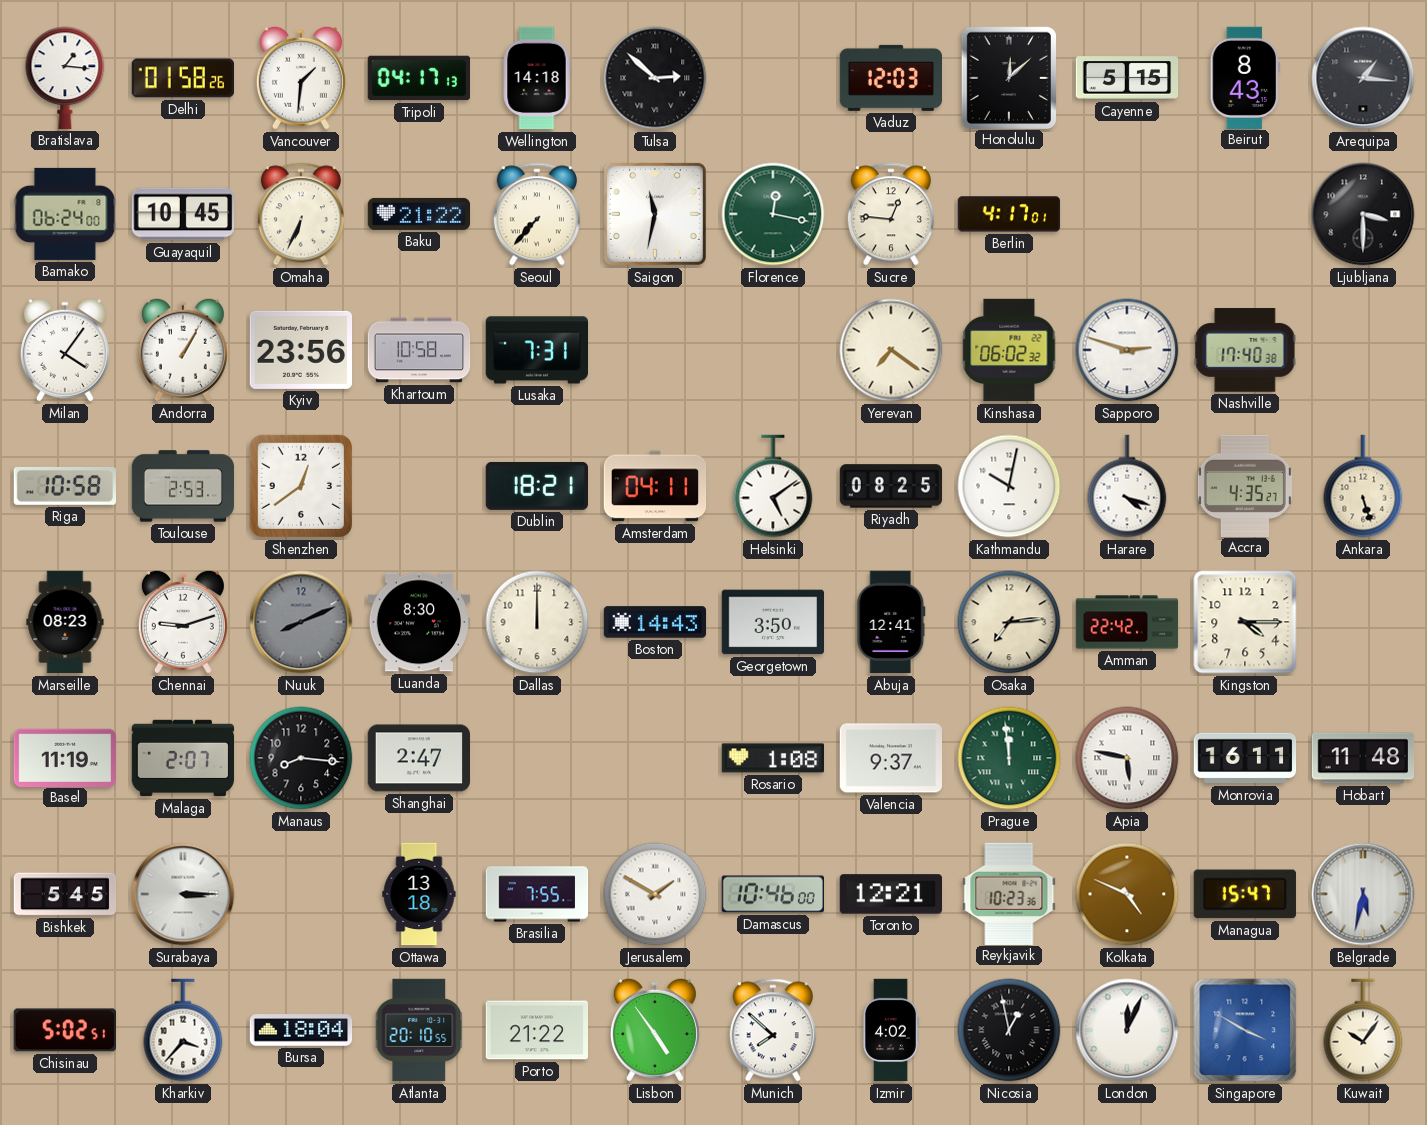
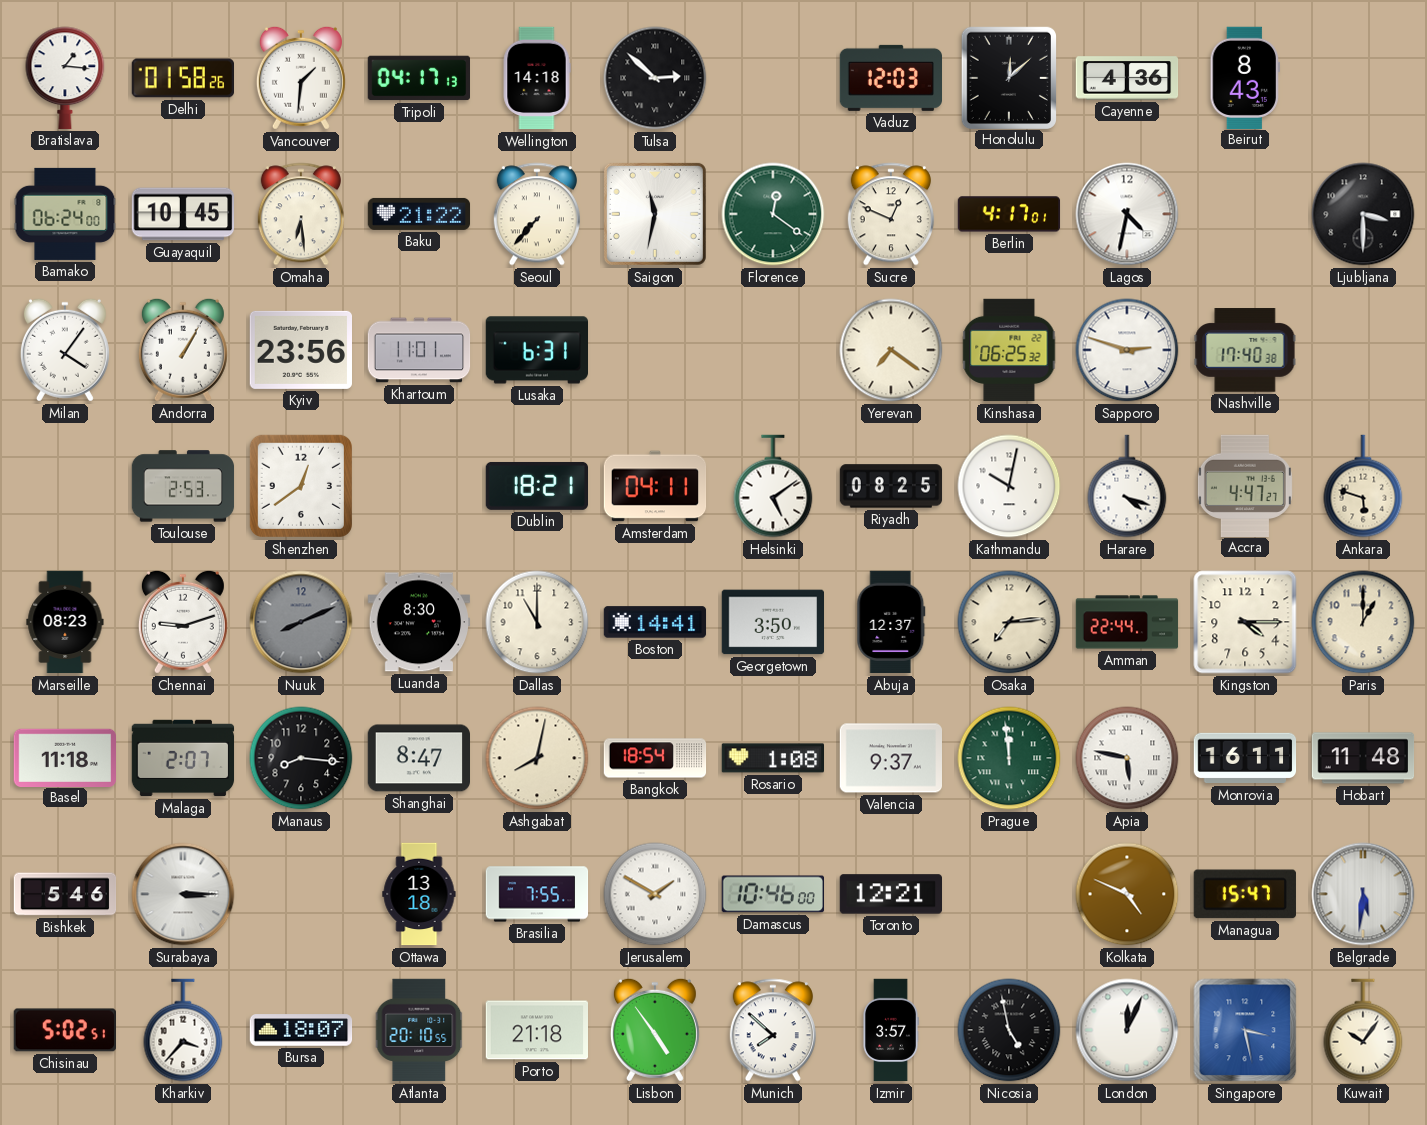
Cayenne: 5:15 -> 4:36
Arequipa: 1:16 -> none
Omaha: 6:34 -> 6:29
Florence: 12:17 -> 12:21
Sucre: 12:46 -> 12:49
Lagos: none -> 4:32
Khartoum: 10:58 -> 11:01
Lusaka: 7:31 -> 6:31
Kinshasa: 06:02 -> 06:25
Riga: 10:58 -> none
Accra: 4:35 -> 4:47
Ankara: 5:27 -> 5:48
Dallas: 12:00 -> 11:00
Boston: 14:43 -> 14:41
Abuja: 12:41 -> 12:37
Amman: 22:42 -> 22:44
Paris: none -> 1:00
Basel: 11:19 -> 11:18
Shanghai: 2:47 -> 8:47
Ashgabat: none -> 8:02
Bangkok: none -> 18:54
Bishkek: 5:45 -> 5:46
Reykjavik: 10:23 -> none
Belgrade: 5:32 -> 5:31
Bursa: 18:04 -> 18:07
Porto: 21:22 -> 21:18
Izmir: 4:02 -> 3:57
Nicosia: 12:58 -> 4:58
Singapore: 3:50 -> 3:28
